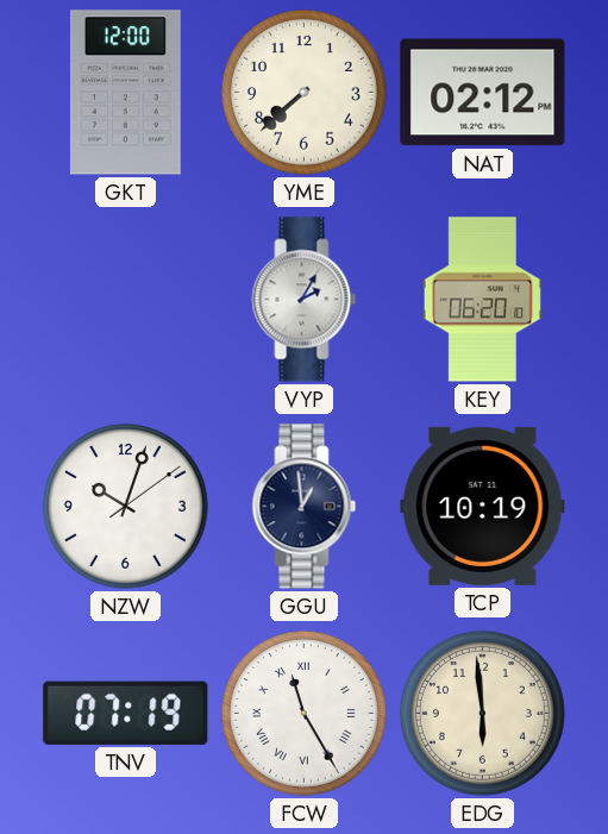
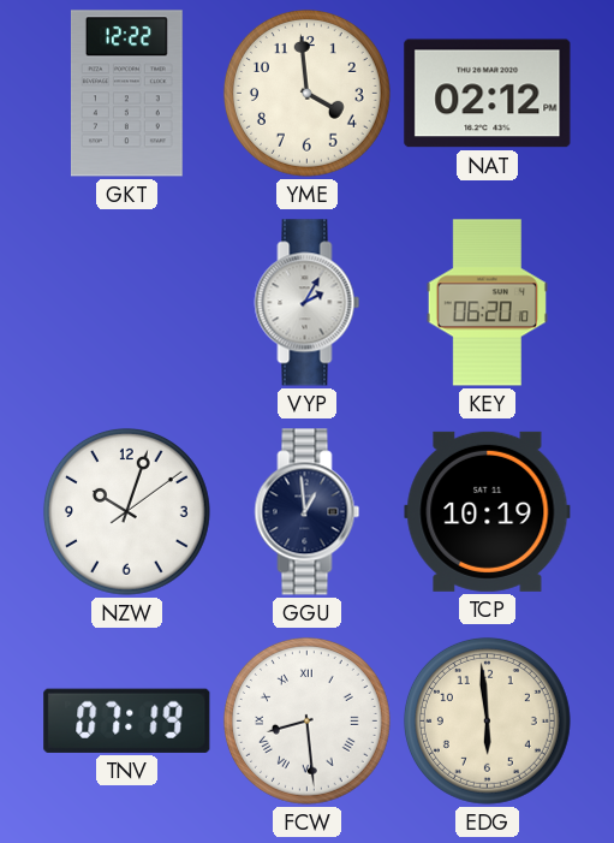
GKT: 12:00 -> 12:22
YME: 7:38 -> 3:59
FCW: 11:25 -> 8:29
